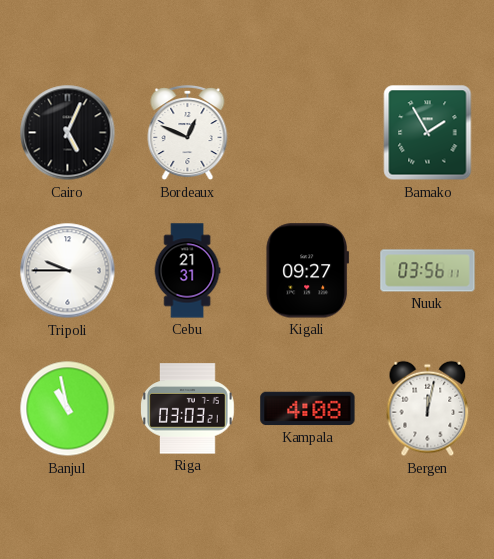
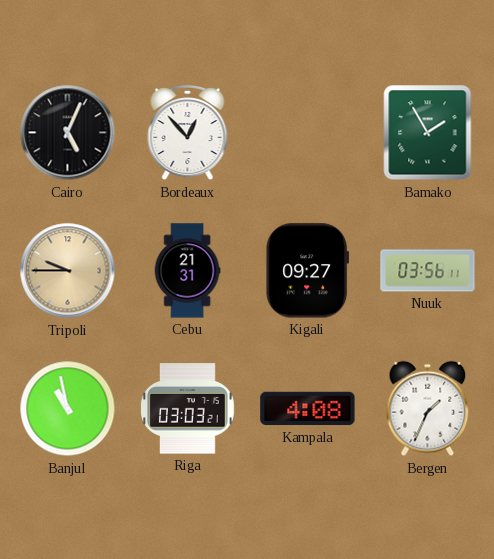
Bordeaux: 12:49 -> 12:53
Tripoli dial: white -> champagne
Bergen: 12:02 -> 1:34
